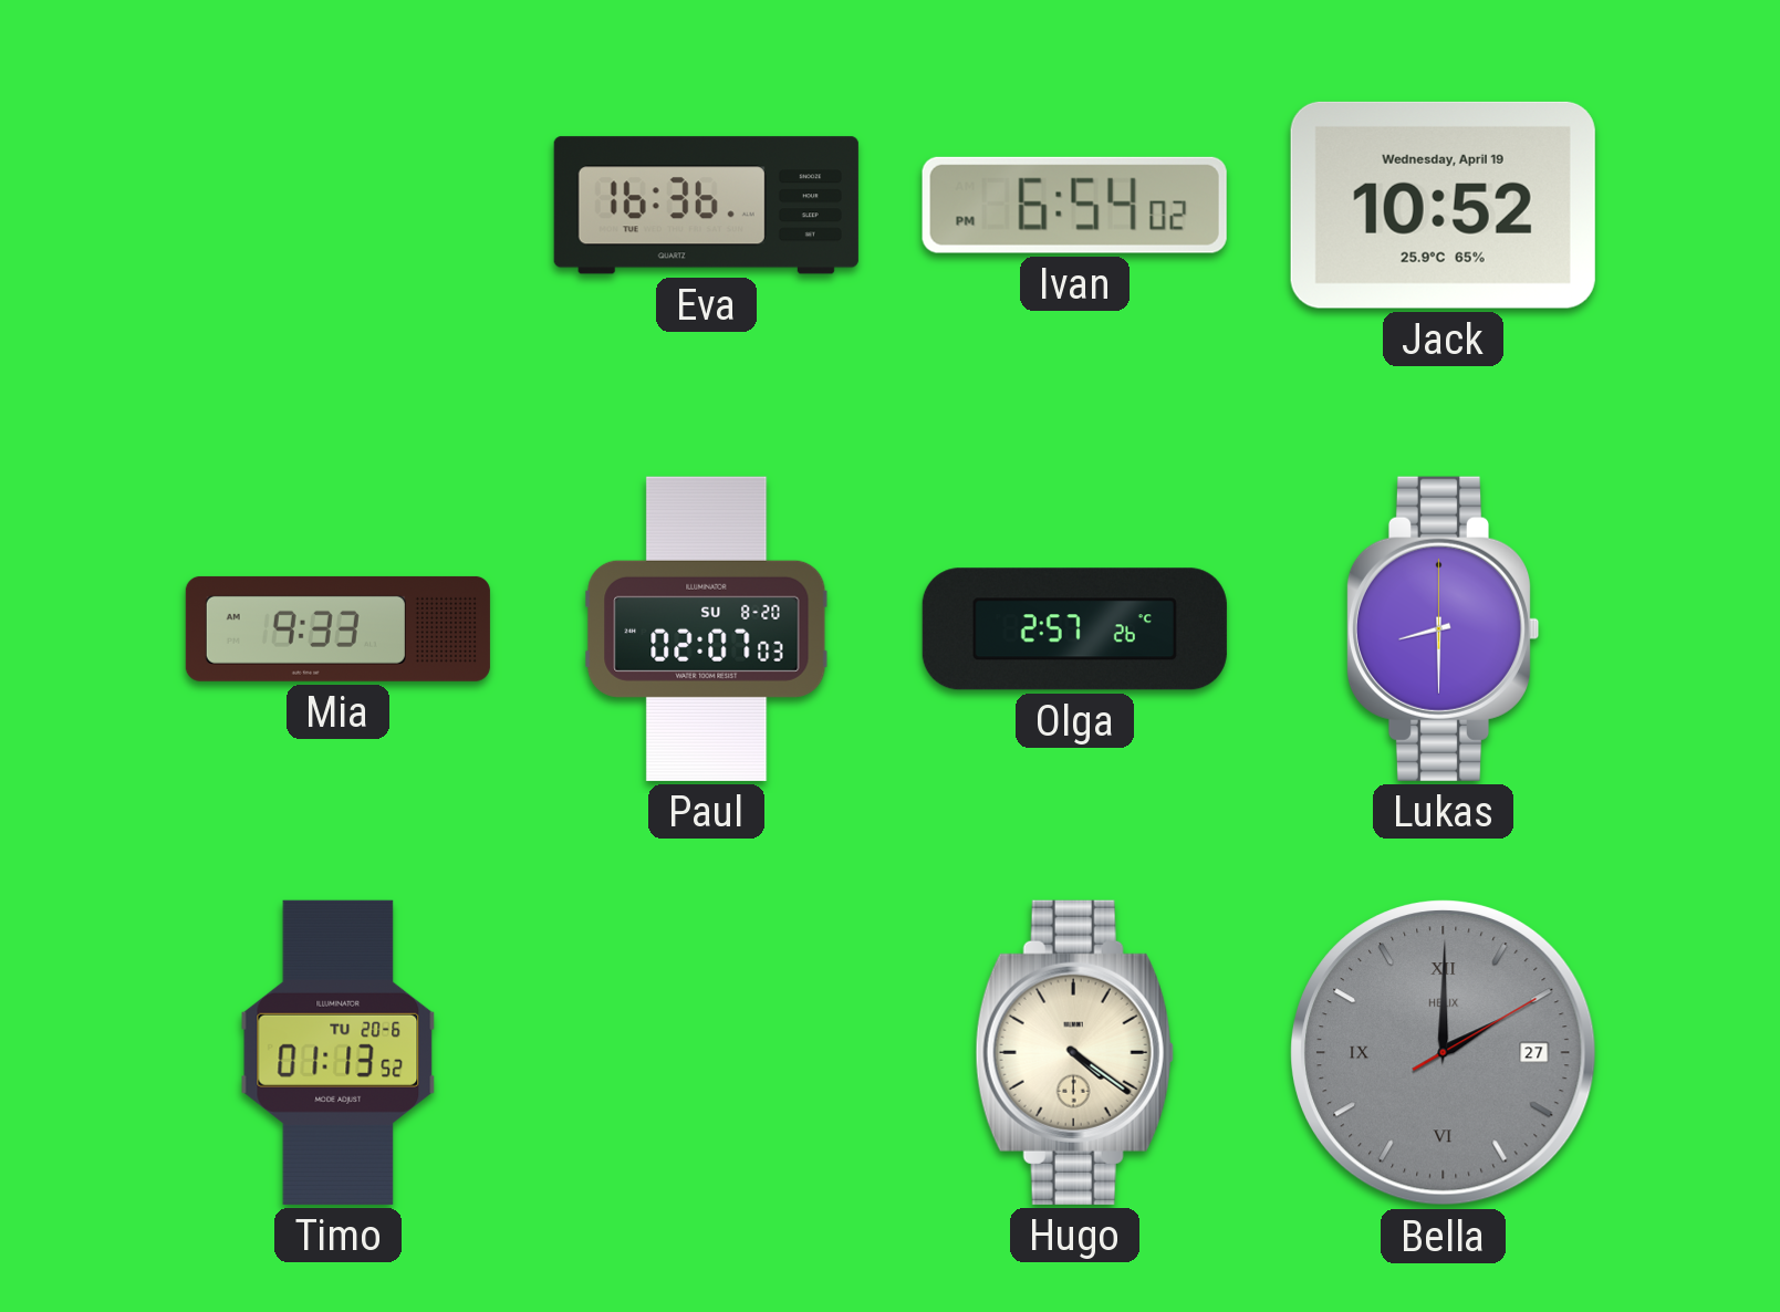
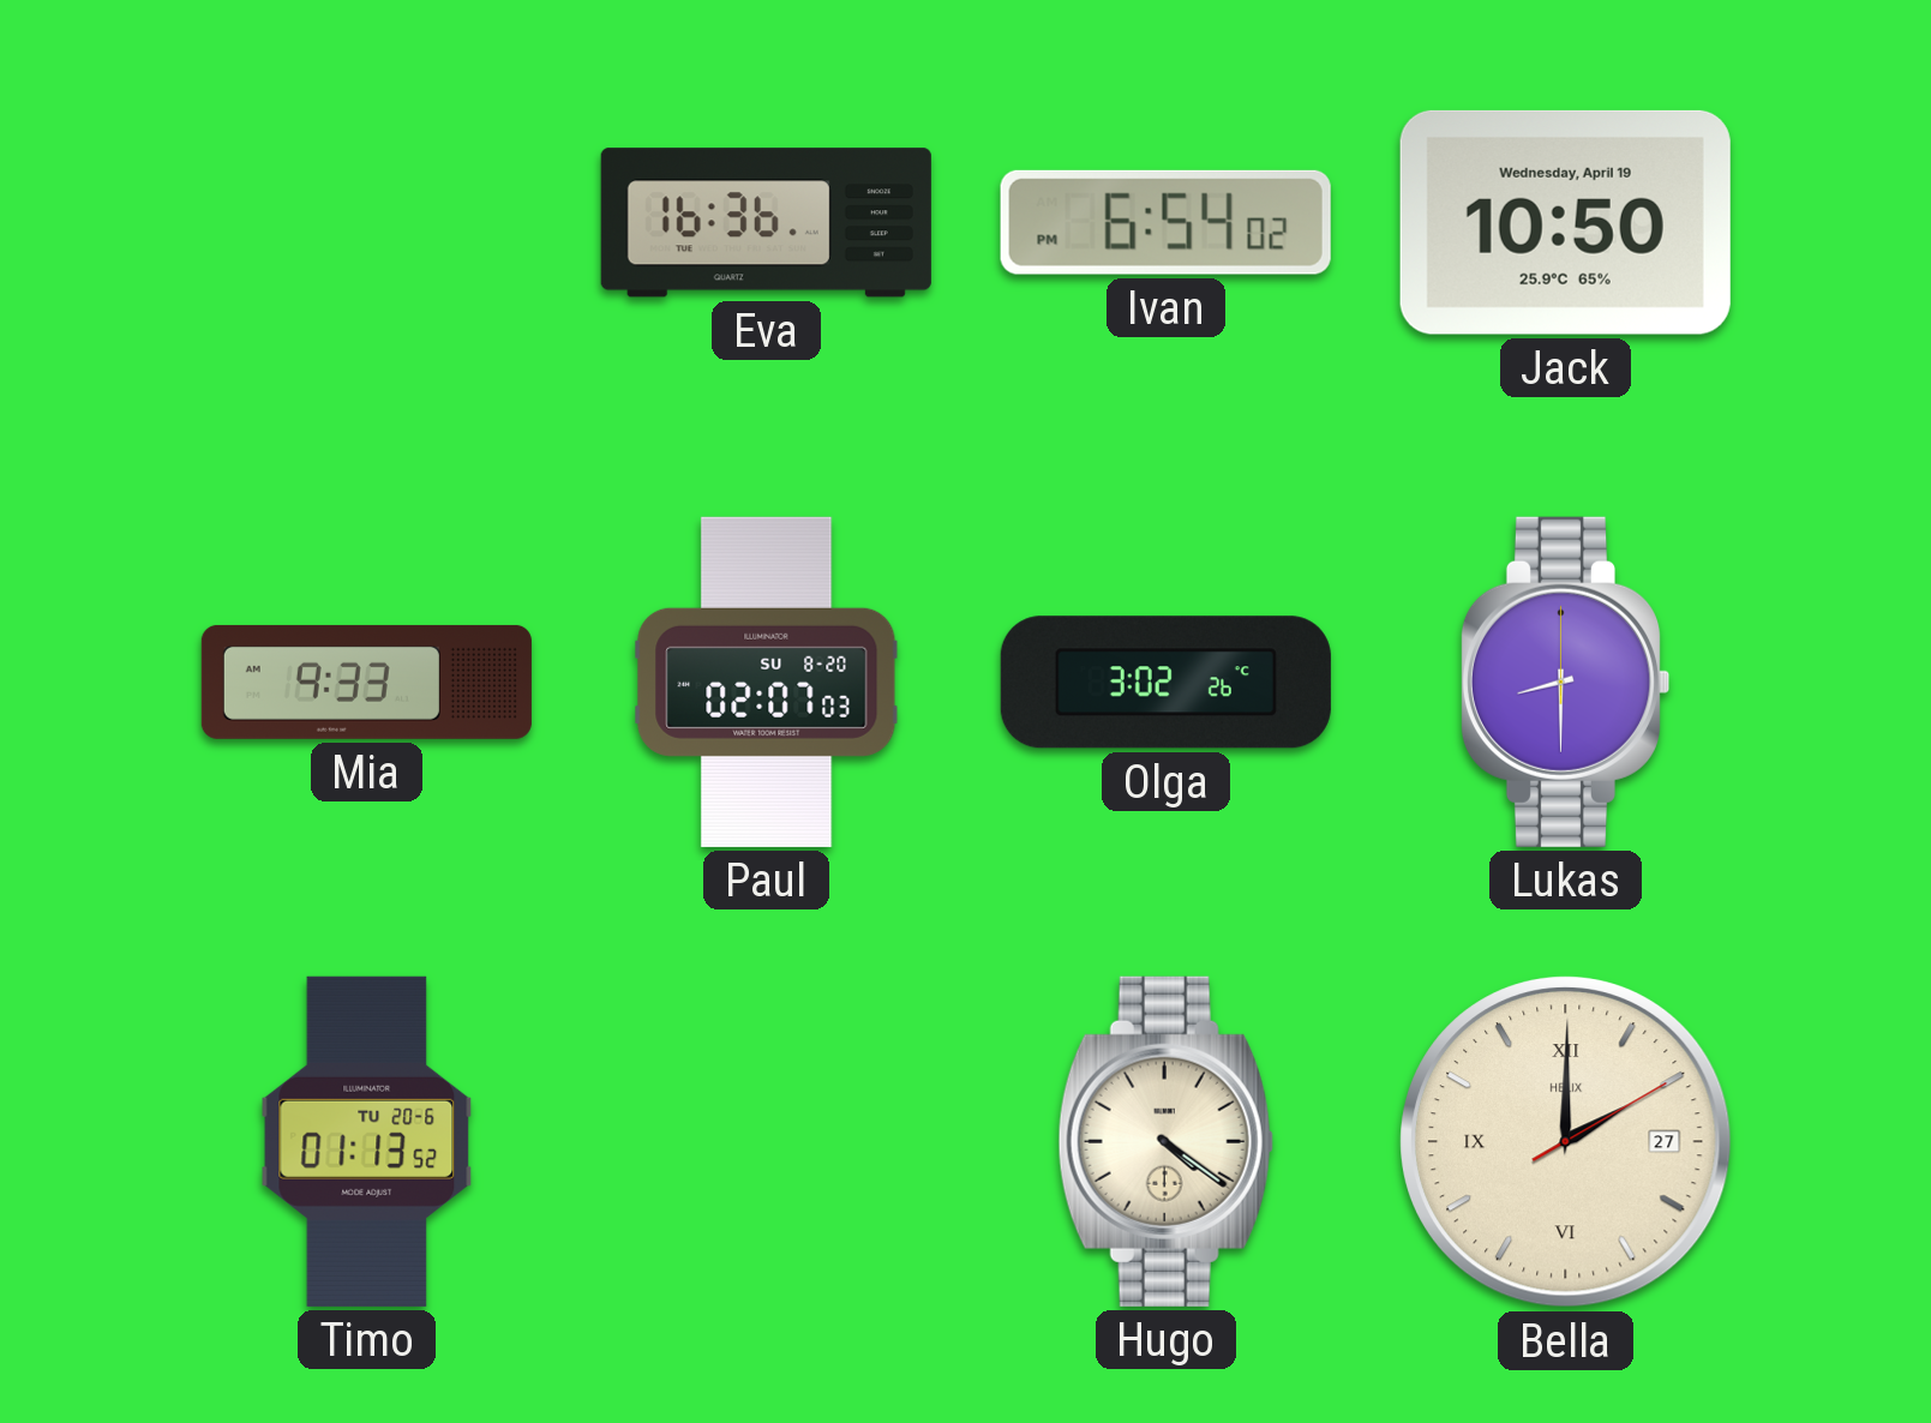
Jack: 10:52 -> 10:50
Olga: 2:57 -> 3:02
Bella dial: grey -> cream
